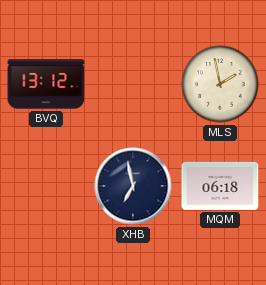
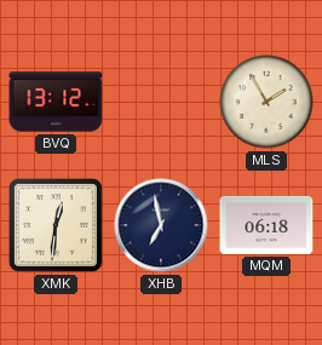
MLS: 1:58 -> 1:55
XMK: none -> 12:31
